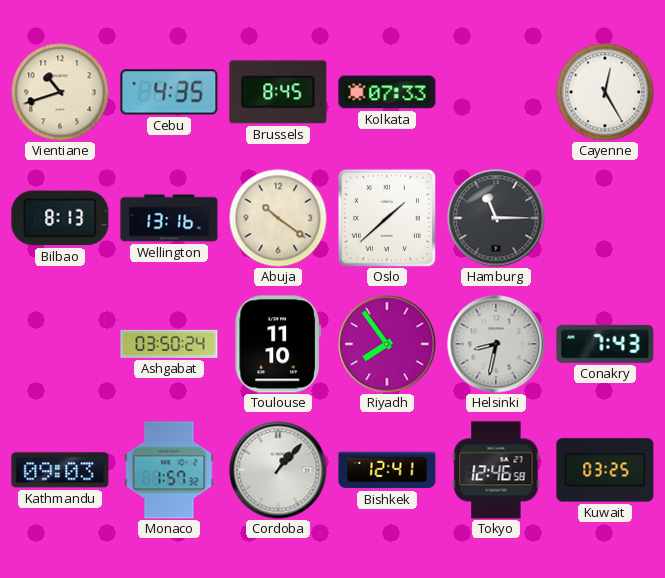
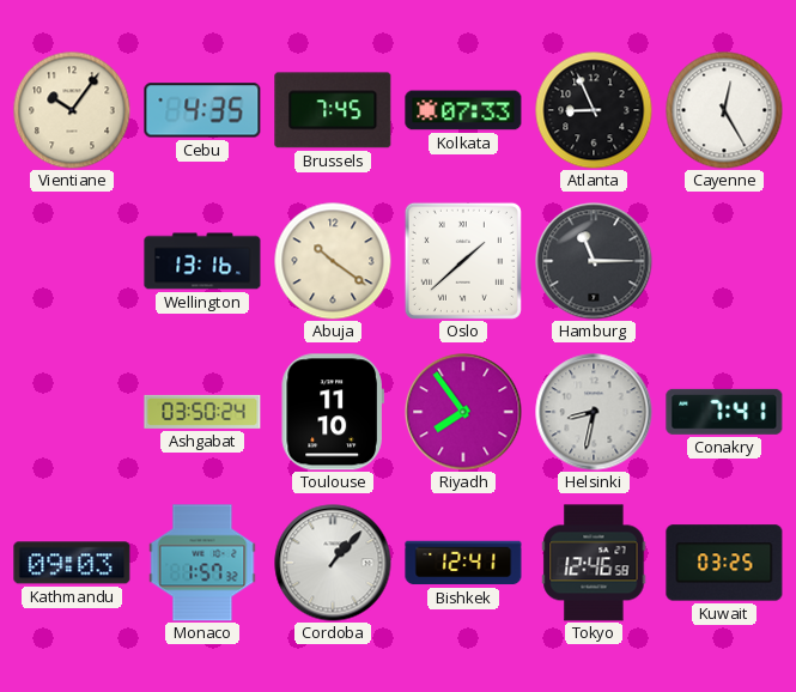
Vientiane: 10:42 -> 10:06
Brussels: 8:45 -> 7:45
Atlanta: none -> 8:56
Bilbao: 8:13 -> none
Conakry: 7:43 -> 7:41
